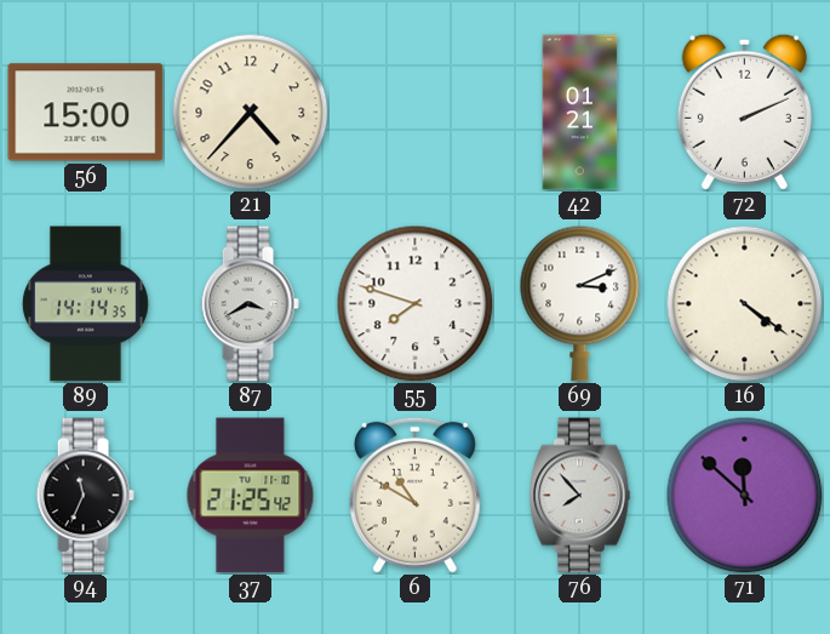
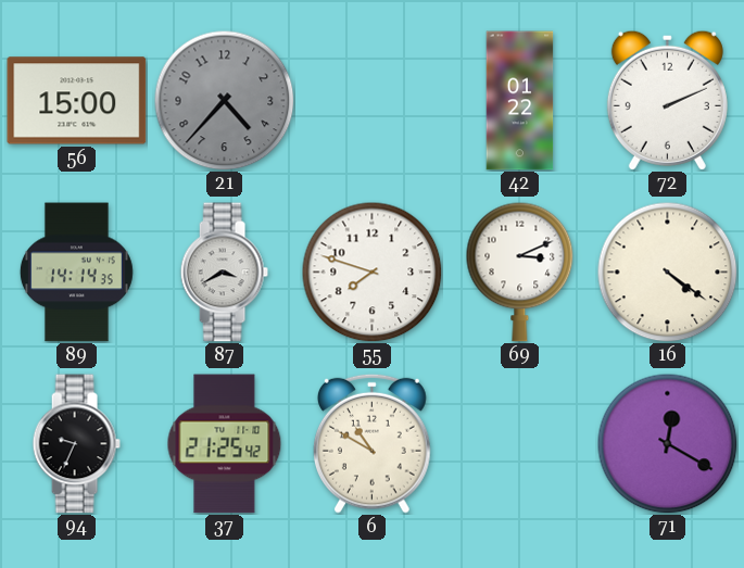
21 dial: cream -> grey
42: 01:21 -> 01:22
94: 11:34 -> 9:34
76: 7:53 -> none
71: 11:52 -> 12:20
